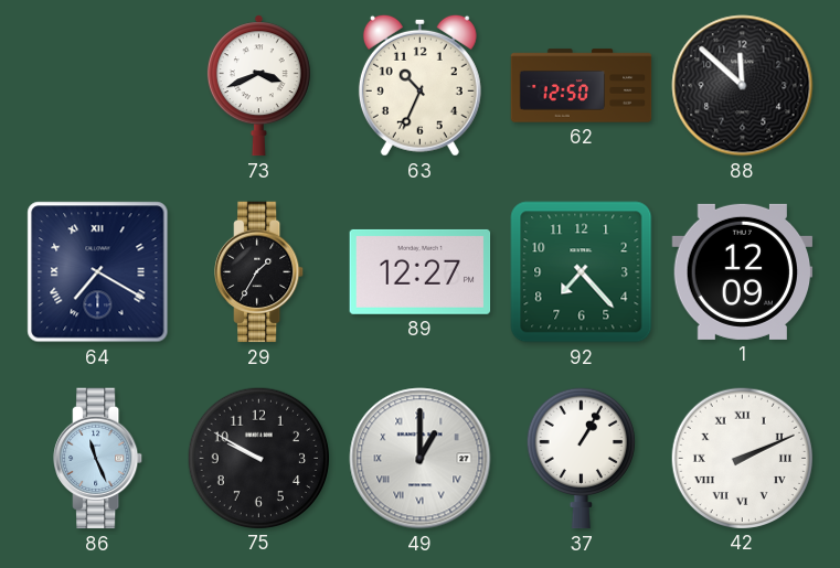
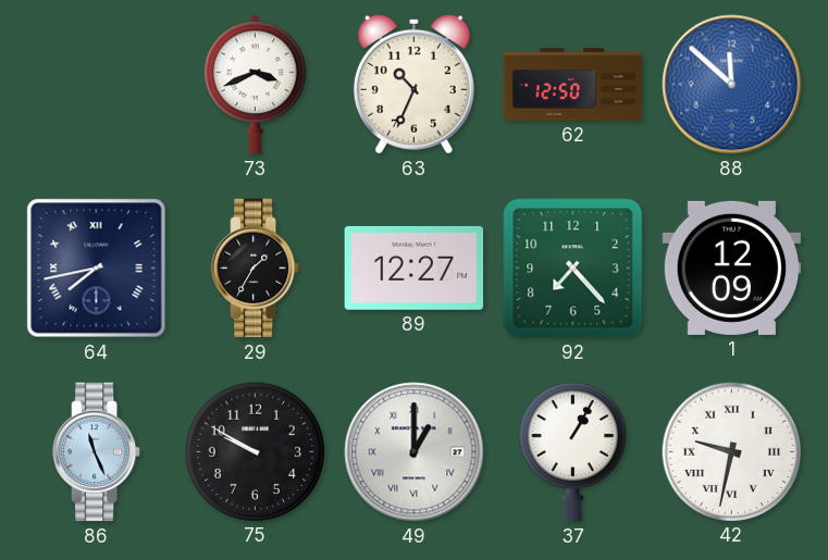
88 dial: black -> blue
64: 7:20 -> 7:43
42: 2:11 -> 9:32
